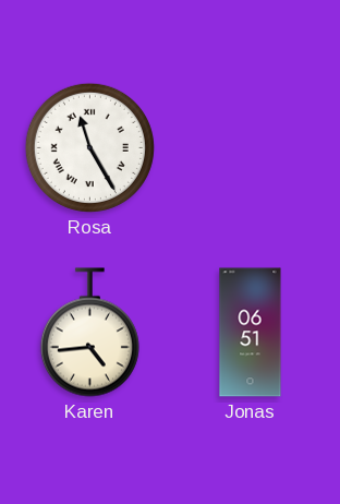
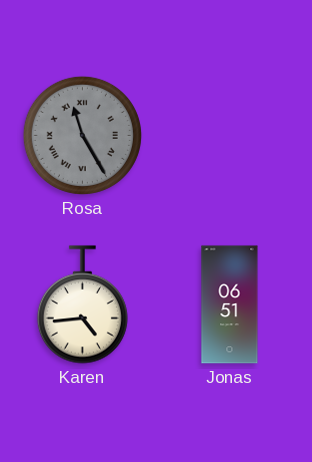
Rosa dial: white -> grey
